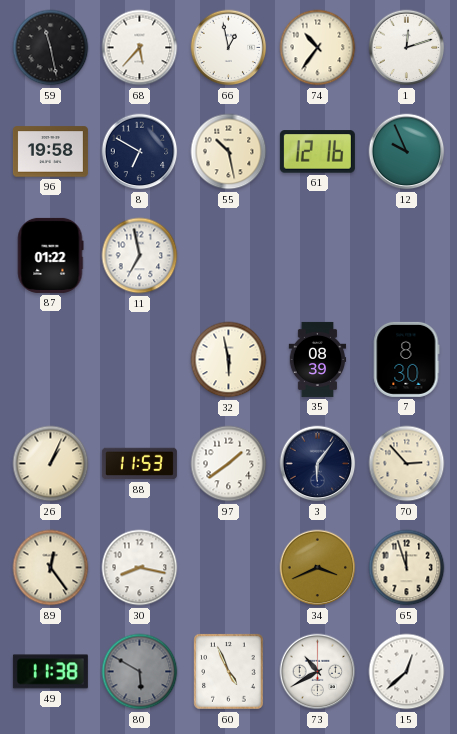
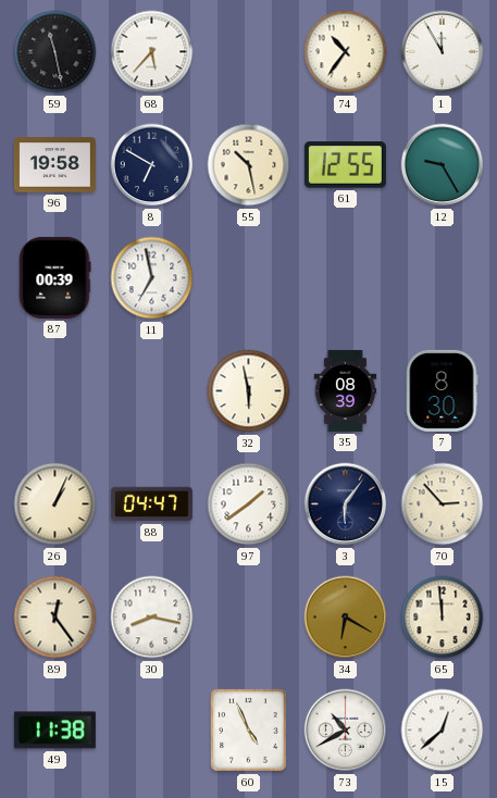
66: 12:58 -> none
1: 12:12 -> 11:55
61: 12:16 -> 12:55
12: 9:56 -> 9:25
87: 01:22 -> 00:39
88: 11:53 -> 04:47
34: 3:41 -> 6:20
65: 11:57 -> 11:59
80: 5:50 -> none
